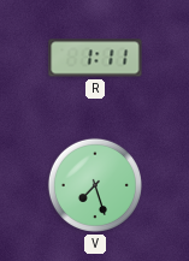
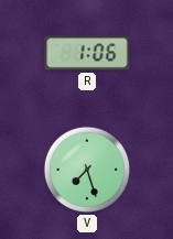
R: 1:11 -> 1:06
